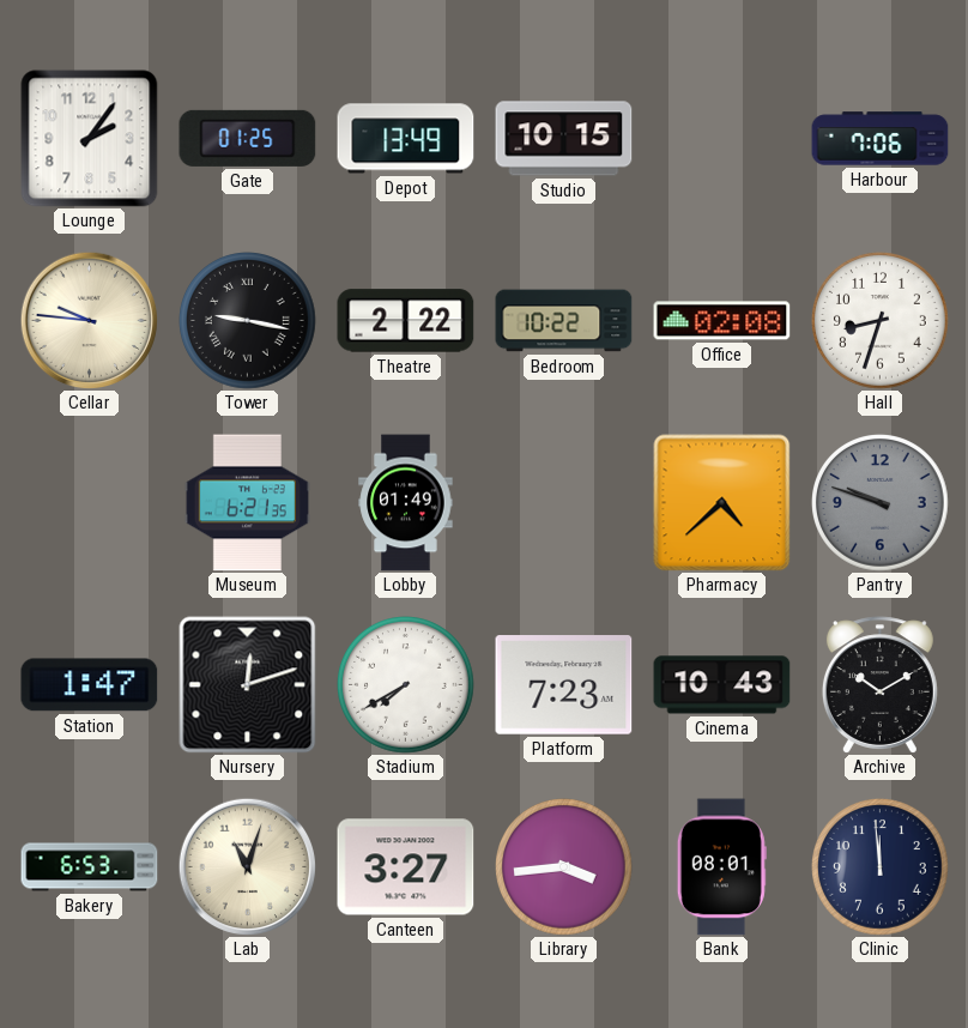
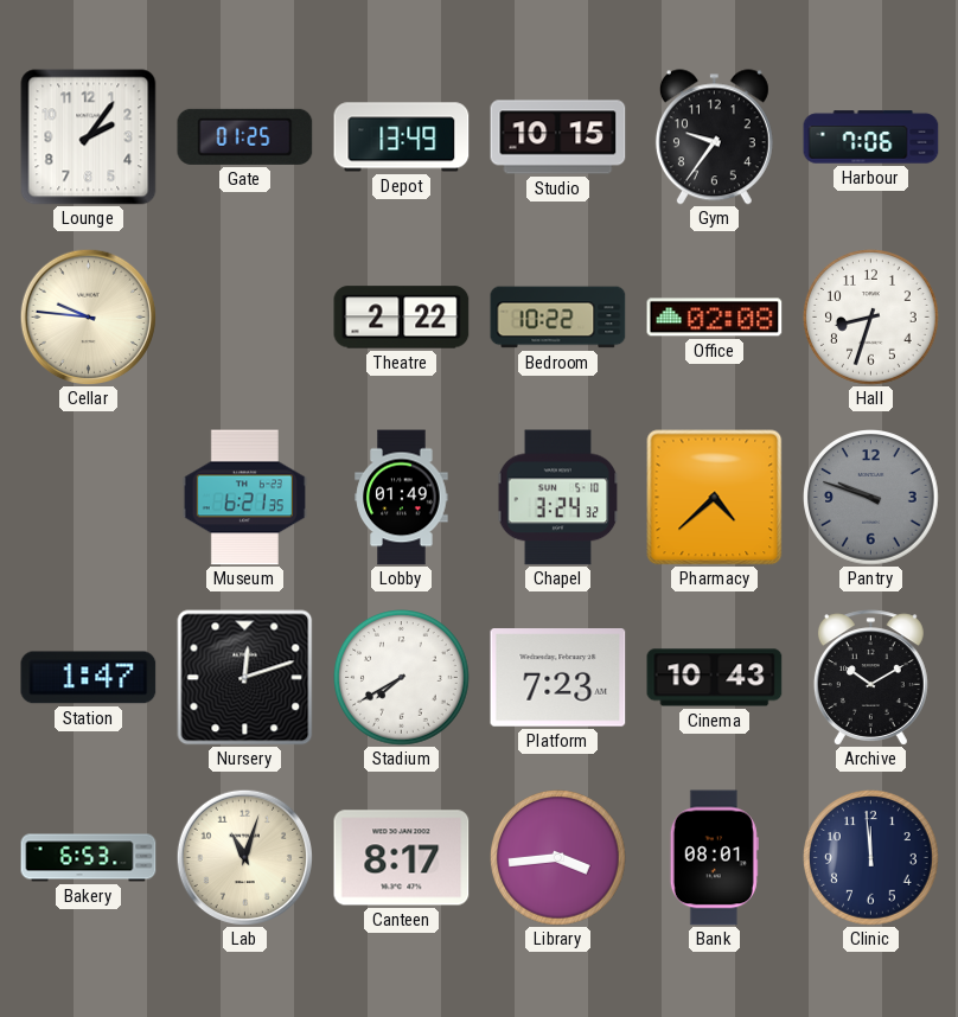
Gym: none -> 9:36
Tower: 9:17 -> none
Chapel: none -> 3:24
Canteen: 3:27 -> 8:17
